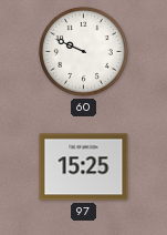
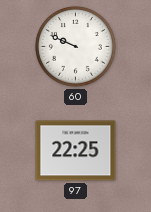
97: 15:25 -> 22:25
